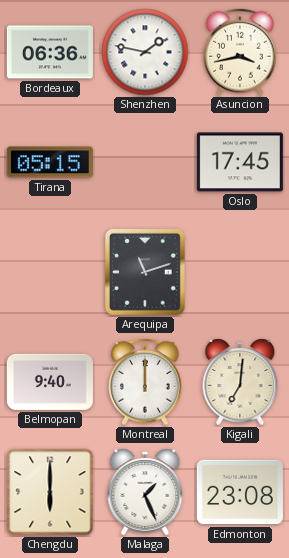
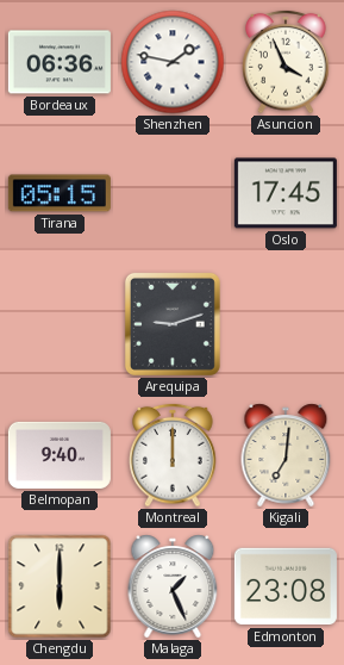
Asuncion: 3:43 -> 3:56
Arequipa: 11:12 -> 9:12
